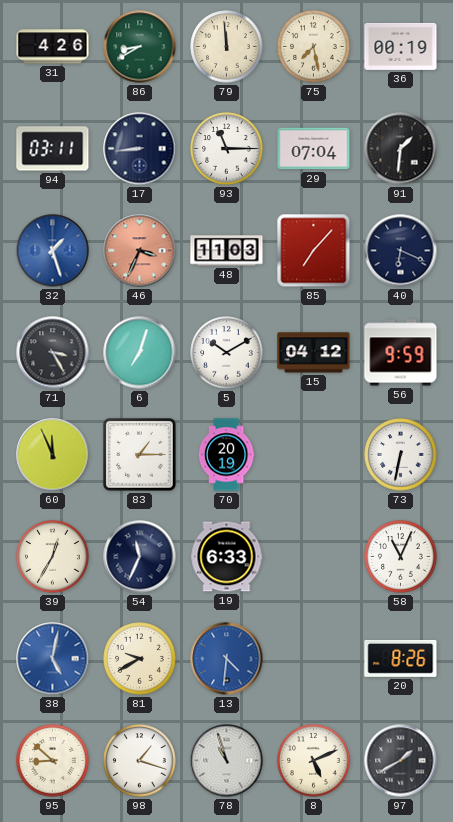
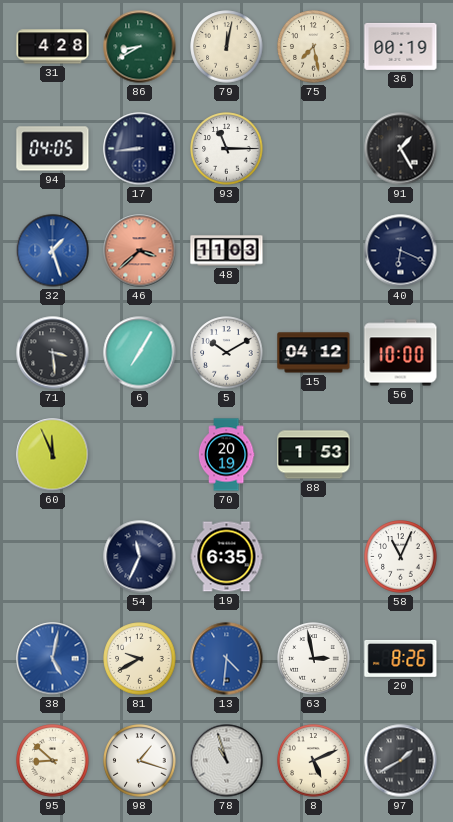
31: 4:26 -> 4:28
79: 11:59 -> 12:02
94: 03:11 -> 04:05
29: 07:04 -> none
91: 1:31 -> 1:25
46: 3:34 -> 3:38
85: 7:07 -> none
71: 3:25 -> 3:29
6: 7:03 -> 7:05
56: 9:59 -> 10:00
83: 1:15 -> none
88: none -> 1:53
73: 6:32 -> none
39: 12:35 -> none
19: 6:33 -> 6:35
63: none -> 2:58
